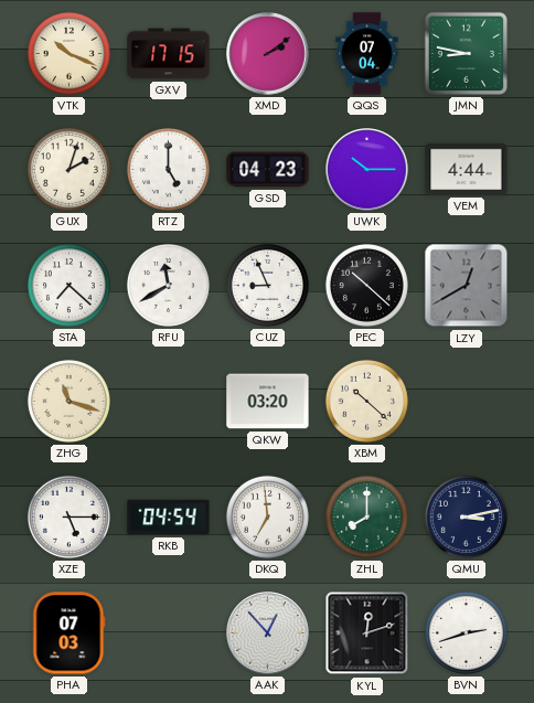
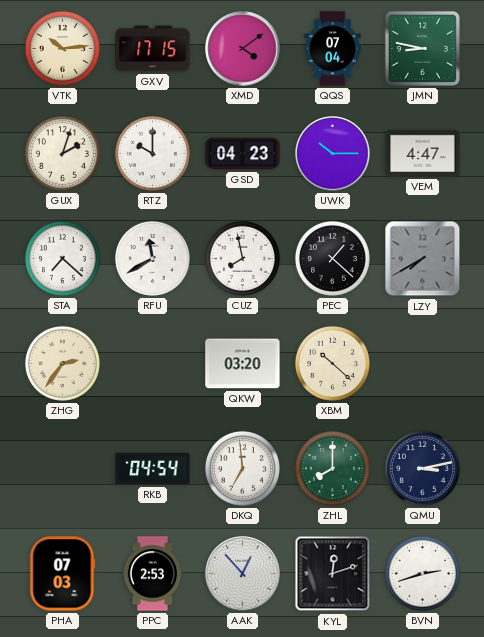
VTK: 10:19 -> 10:14
XMD: 2:09 -> 4:09
RTZ: 5:00 -> 10:00
VEM: 4:44 -> 4:47
CUZ: 8:56 -> 7:58
PEC: 10:22 -> 1:22
LZY: 12:40 -> 7:40
ZHG: 11:18 -> 2:36
XZE: 5:15 -> none
PPC: none -> 2:53
